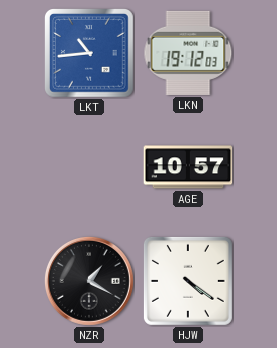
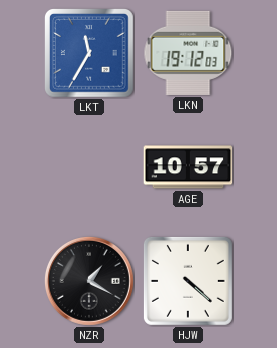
LKT: 10:44 -> 11:35
HJW: 4:21 -> 4:22
